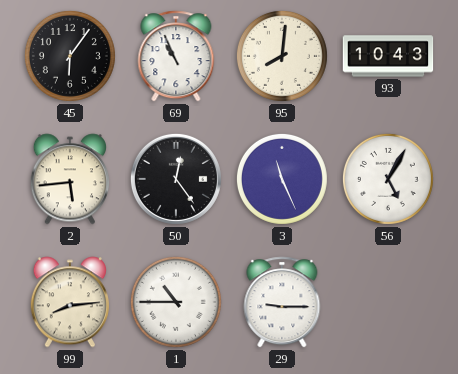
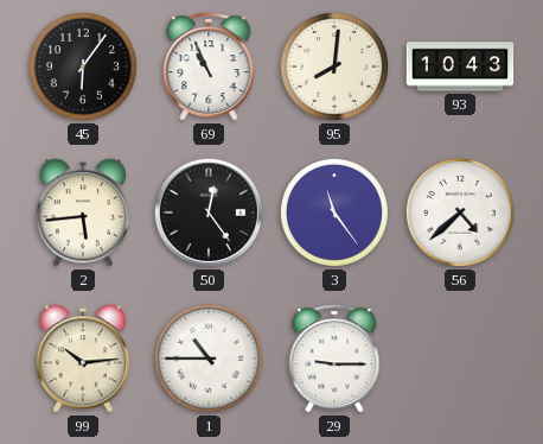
3: 11:26 -> 11:24
56: 5:05 -> 4:38
99: 8:14 -> 10:14
